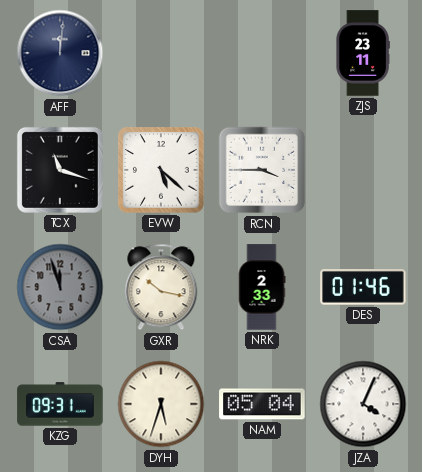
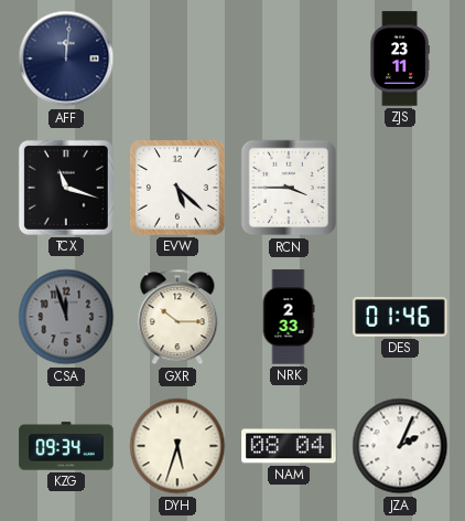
GXR: 10:17 -> 10:15
KZG: 09:31 -> 09:34
NAM: 05:04 -> 08:04
JZA: 4:04 -> 2:04
